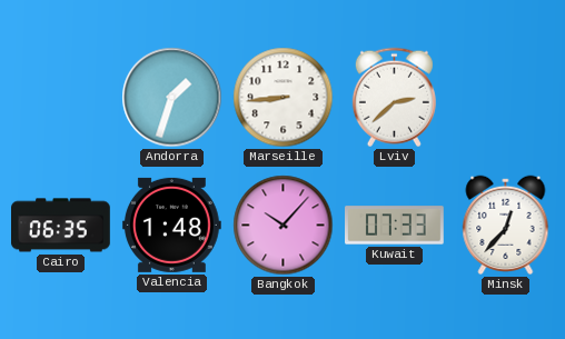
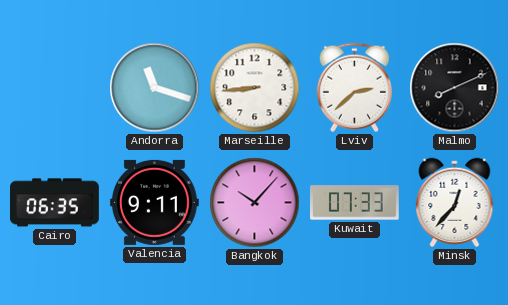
Andorra: 1:33 -> 11:18
Malmo: none -> 8:11
Valencia: 1:48 -> 9:11
